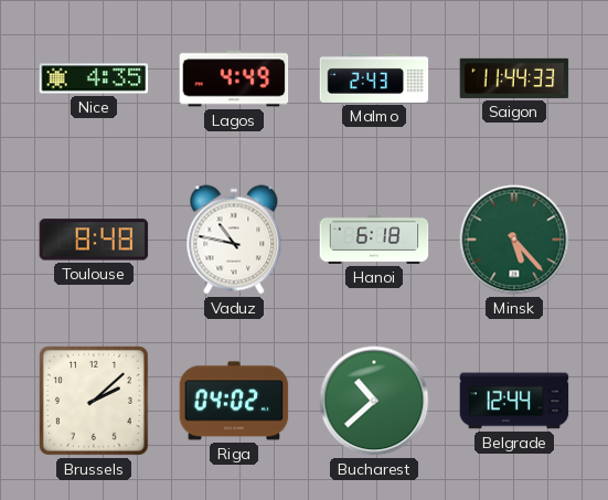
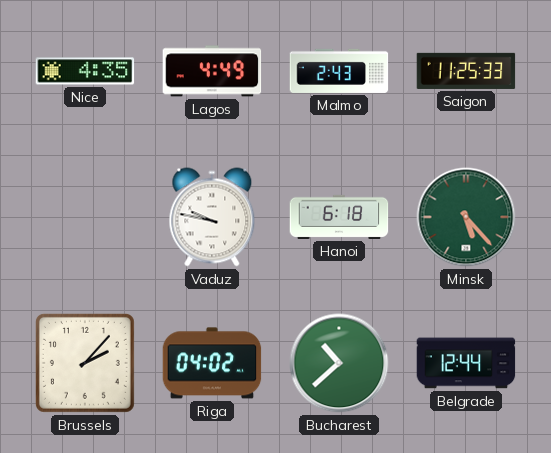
Saigon: 11:44 -> 11:25
Toulouse: 8:48 -> none
Vaduz: 10:47 -> 9:47
Brussels: 2:08 -> 2:07
